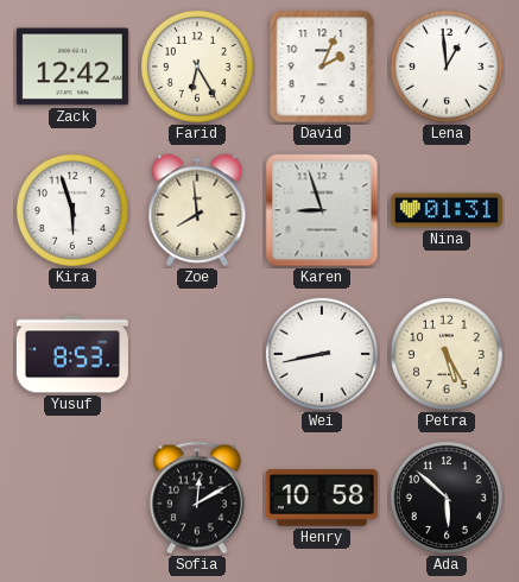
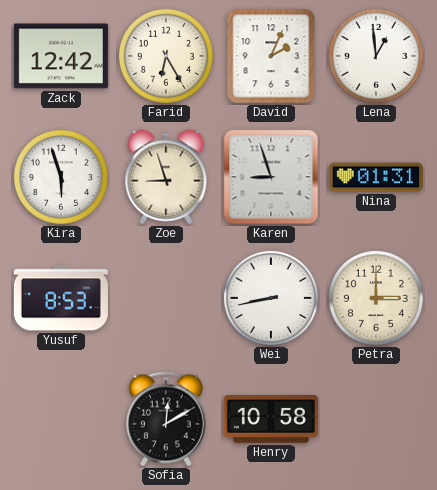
Zoe: 7:59 -> 8:57
Petra: 5:25 -> 3:00
Ada: 5:52 -> none
